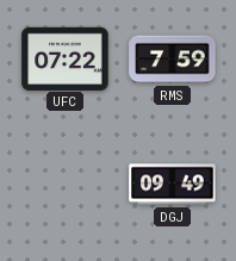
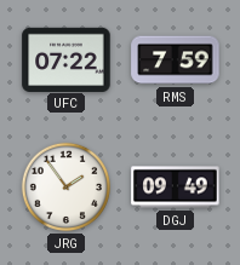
JRG: none -> 1:54
